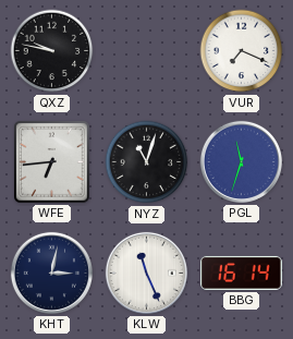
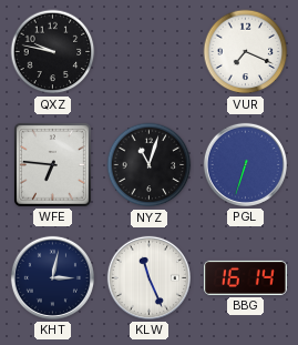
WFE: 6:44 -> 6:46
PGL: 11:33 -> 6:33
